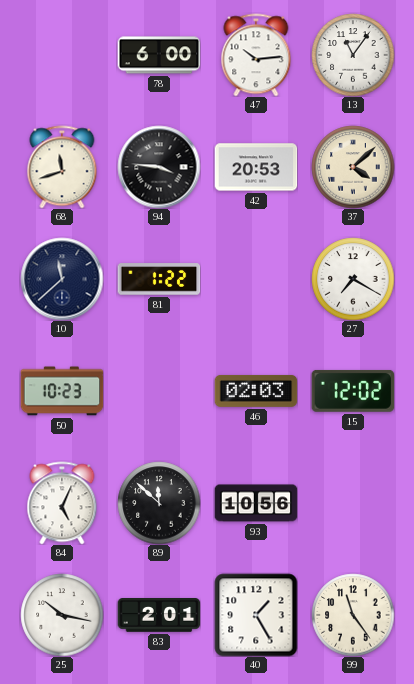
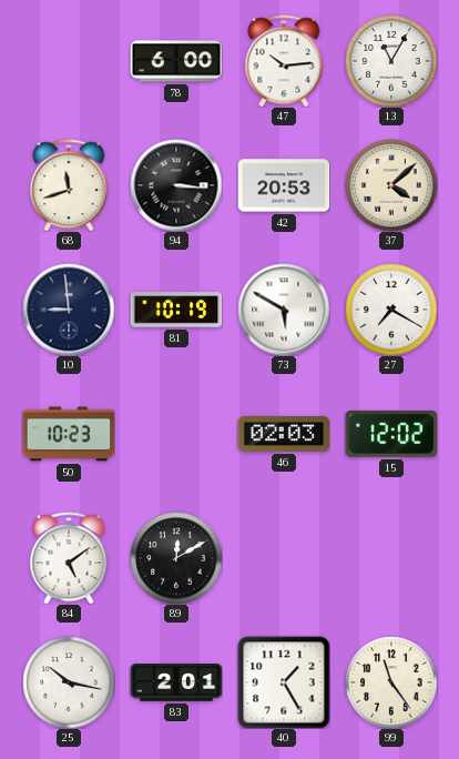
13: 11:06 -> 11:05
94: 3:46 -> 3:16
10: 11:38 -> 8:59
81: 1:22 -> 10:19
73: none -> 5:50
84: 5:04 -> 5:09
89: 11:52 -> 12:10
93: 10:56 -> none
